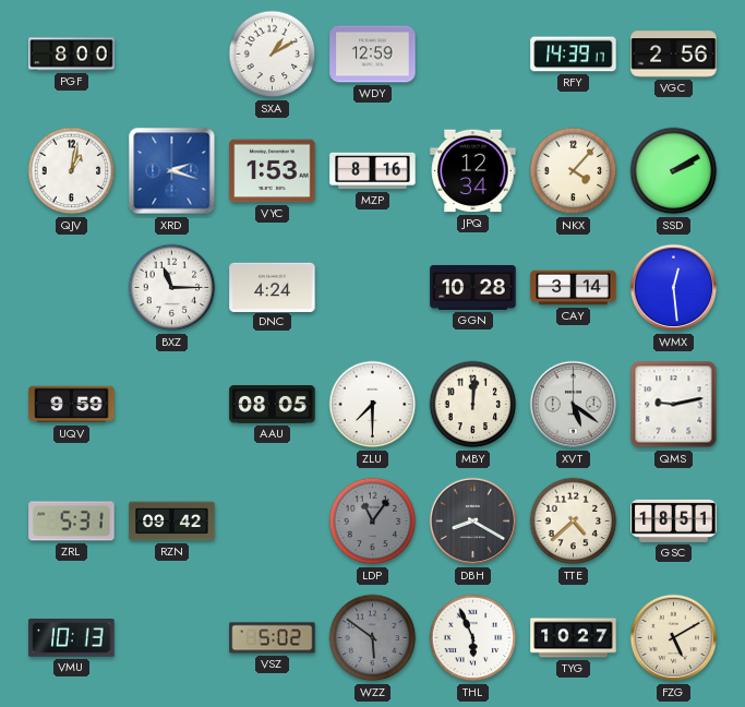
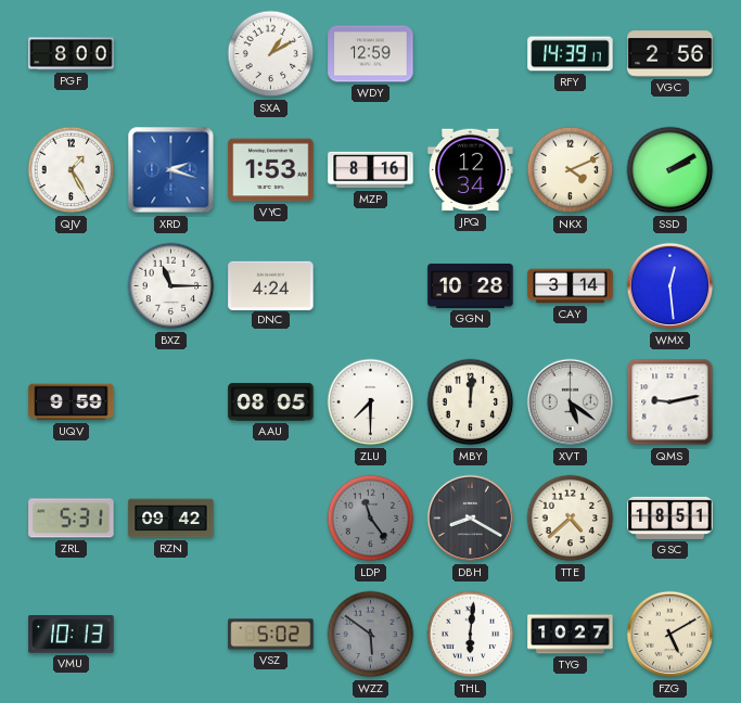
QJV: 1:02 -> 1:25
NKX: 4:07 -> 4:11
LDP: 11:06 -> 11:24
THL: 5:56 -> 6:01
